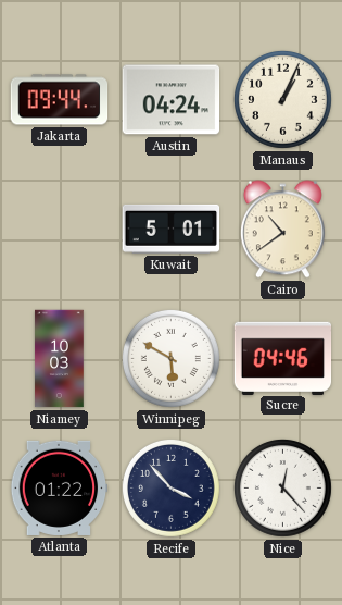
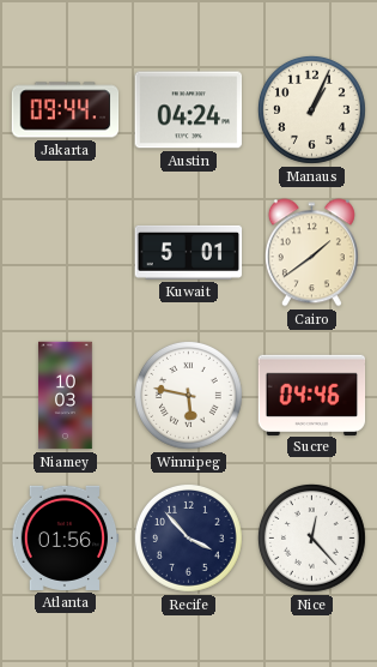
Cairo: 10:39 -> 1:39
Winnipeg: 5:50 -> 5:47
Atlanta: 01:22 -> 01:56
